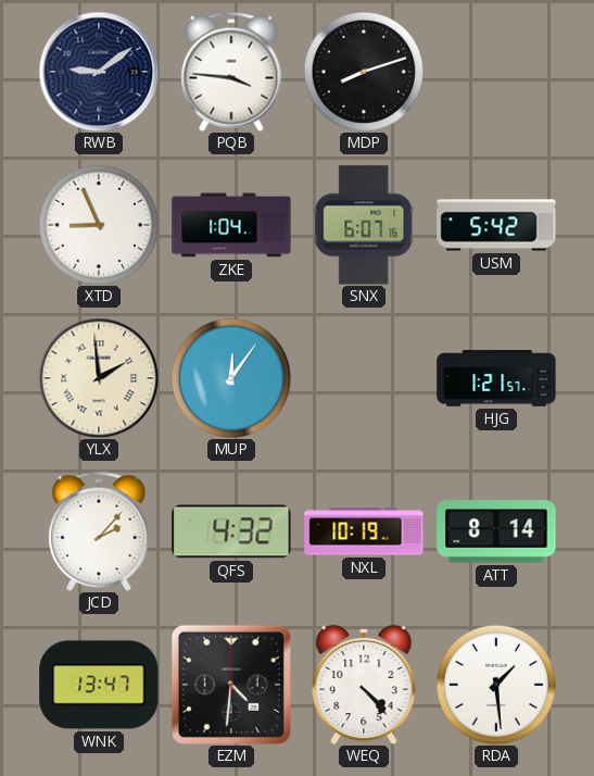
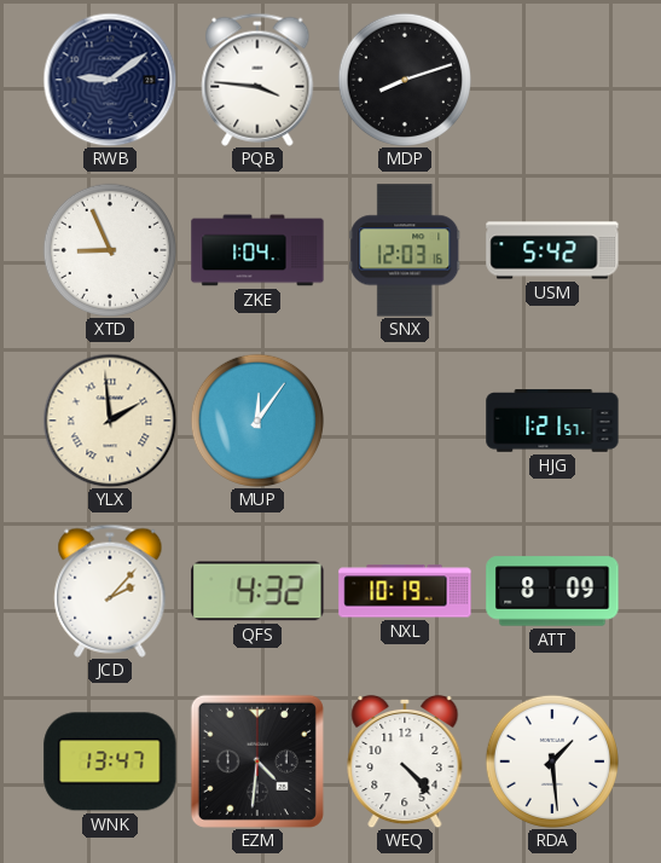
SNX: 6:07 -> 12:03
ATT: 8:14 -> 8:09
